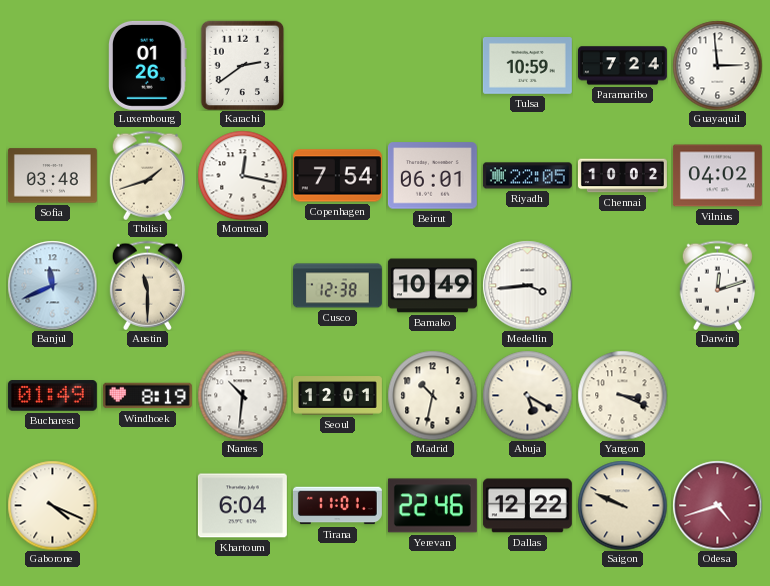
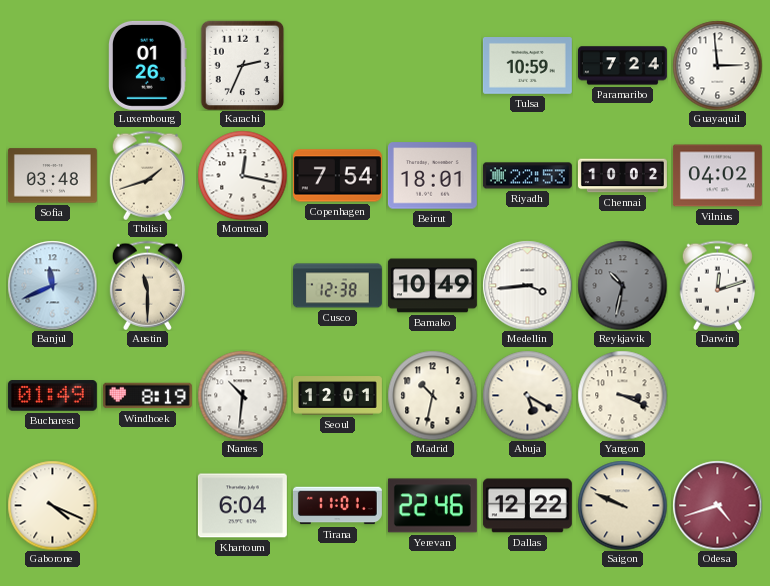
Karachi: 2:39 -> 2:34
Beirut: 06:01 -> 18:01
Riyadh: 22:05 -> 22:53
Reykjavik: none -> 10:32
